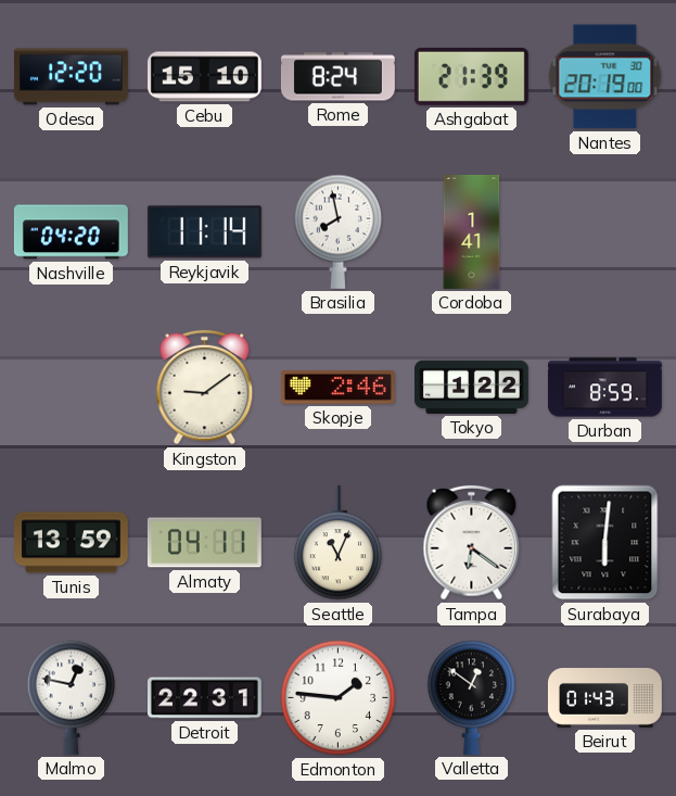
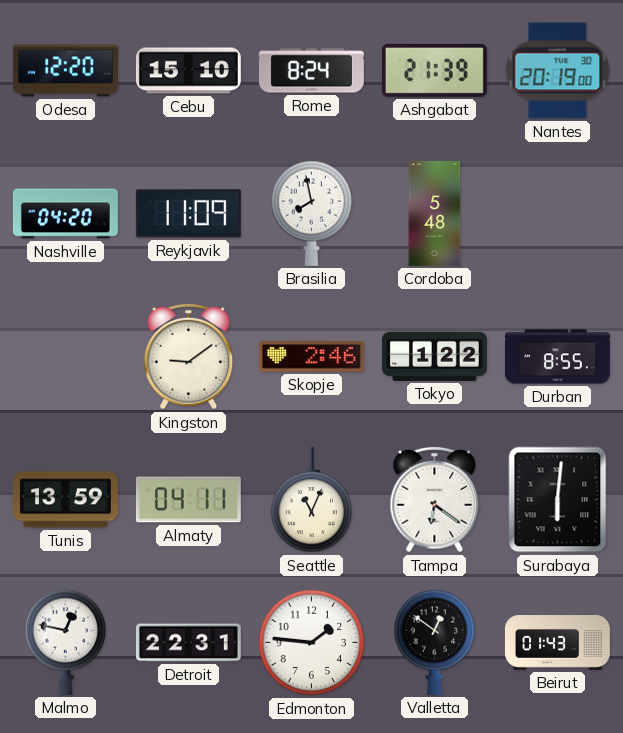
Reykjavik: 11:14 -> 11:09
Cordoba: 1:41 -> 5:48
Durban: 8:59 -> 8:55
